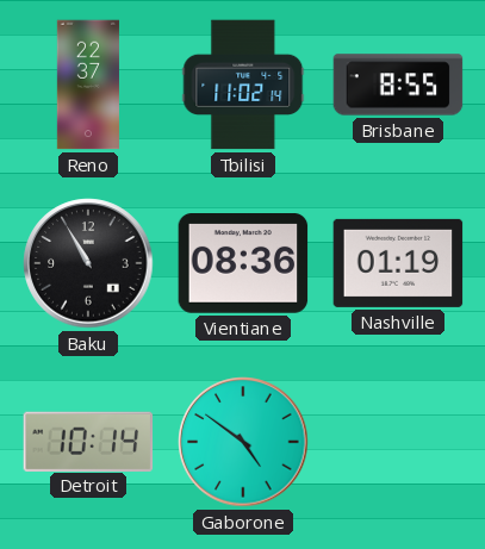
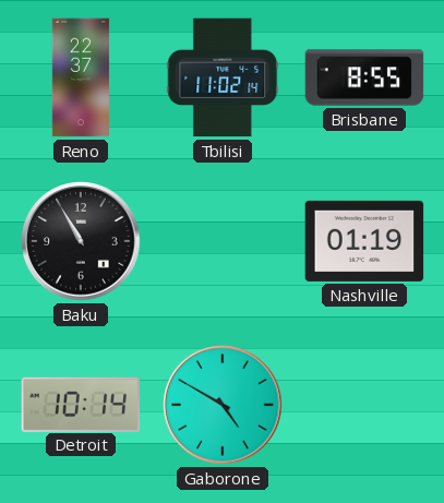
Vientiane: 08:36 -> none
Gaborone: 4:51 -> 4:50
